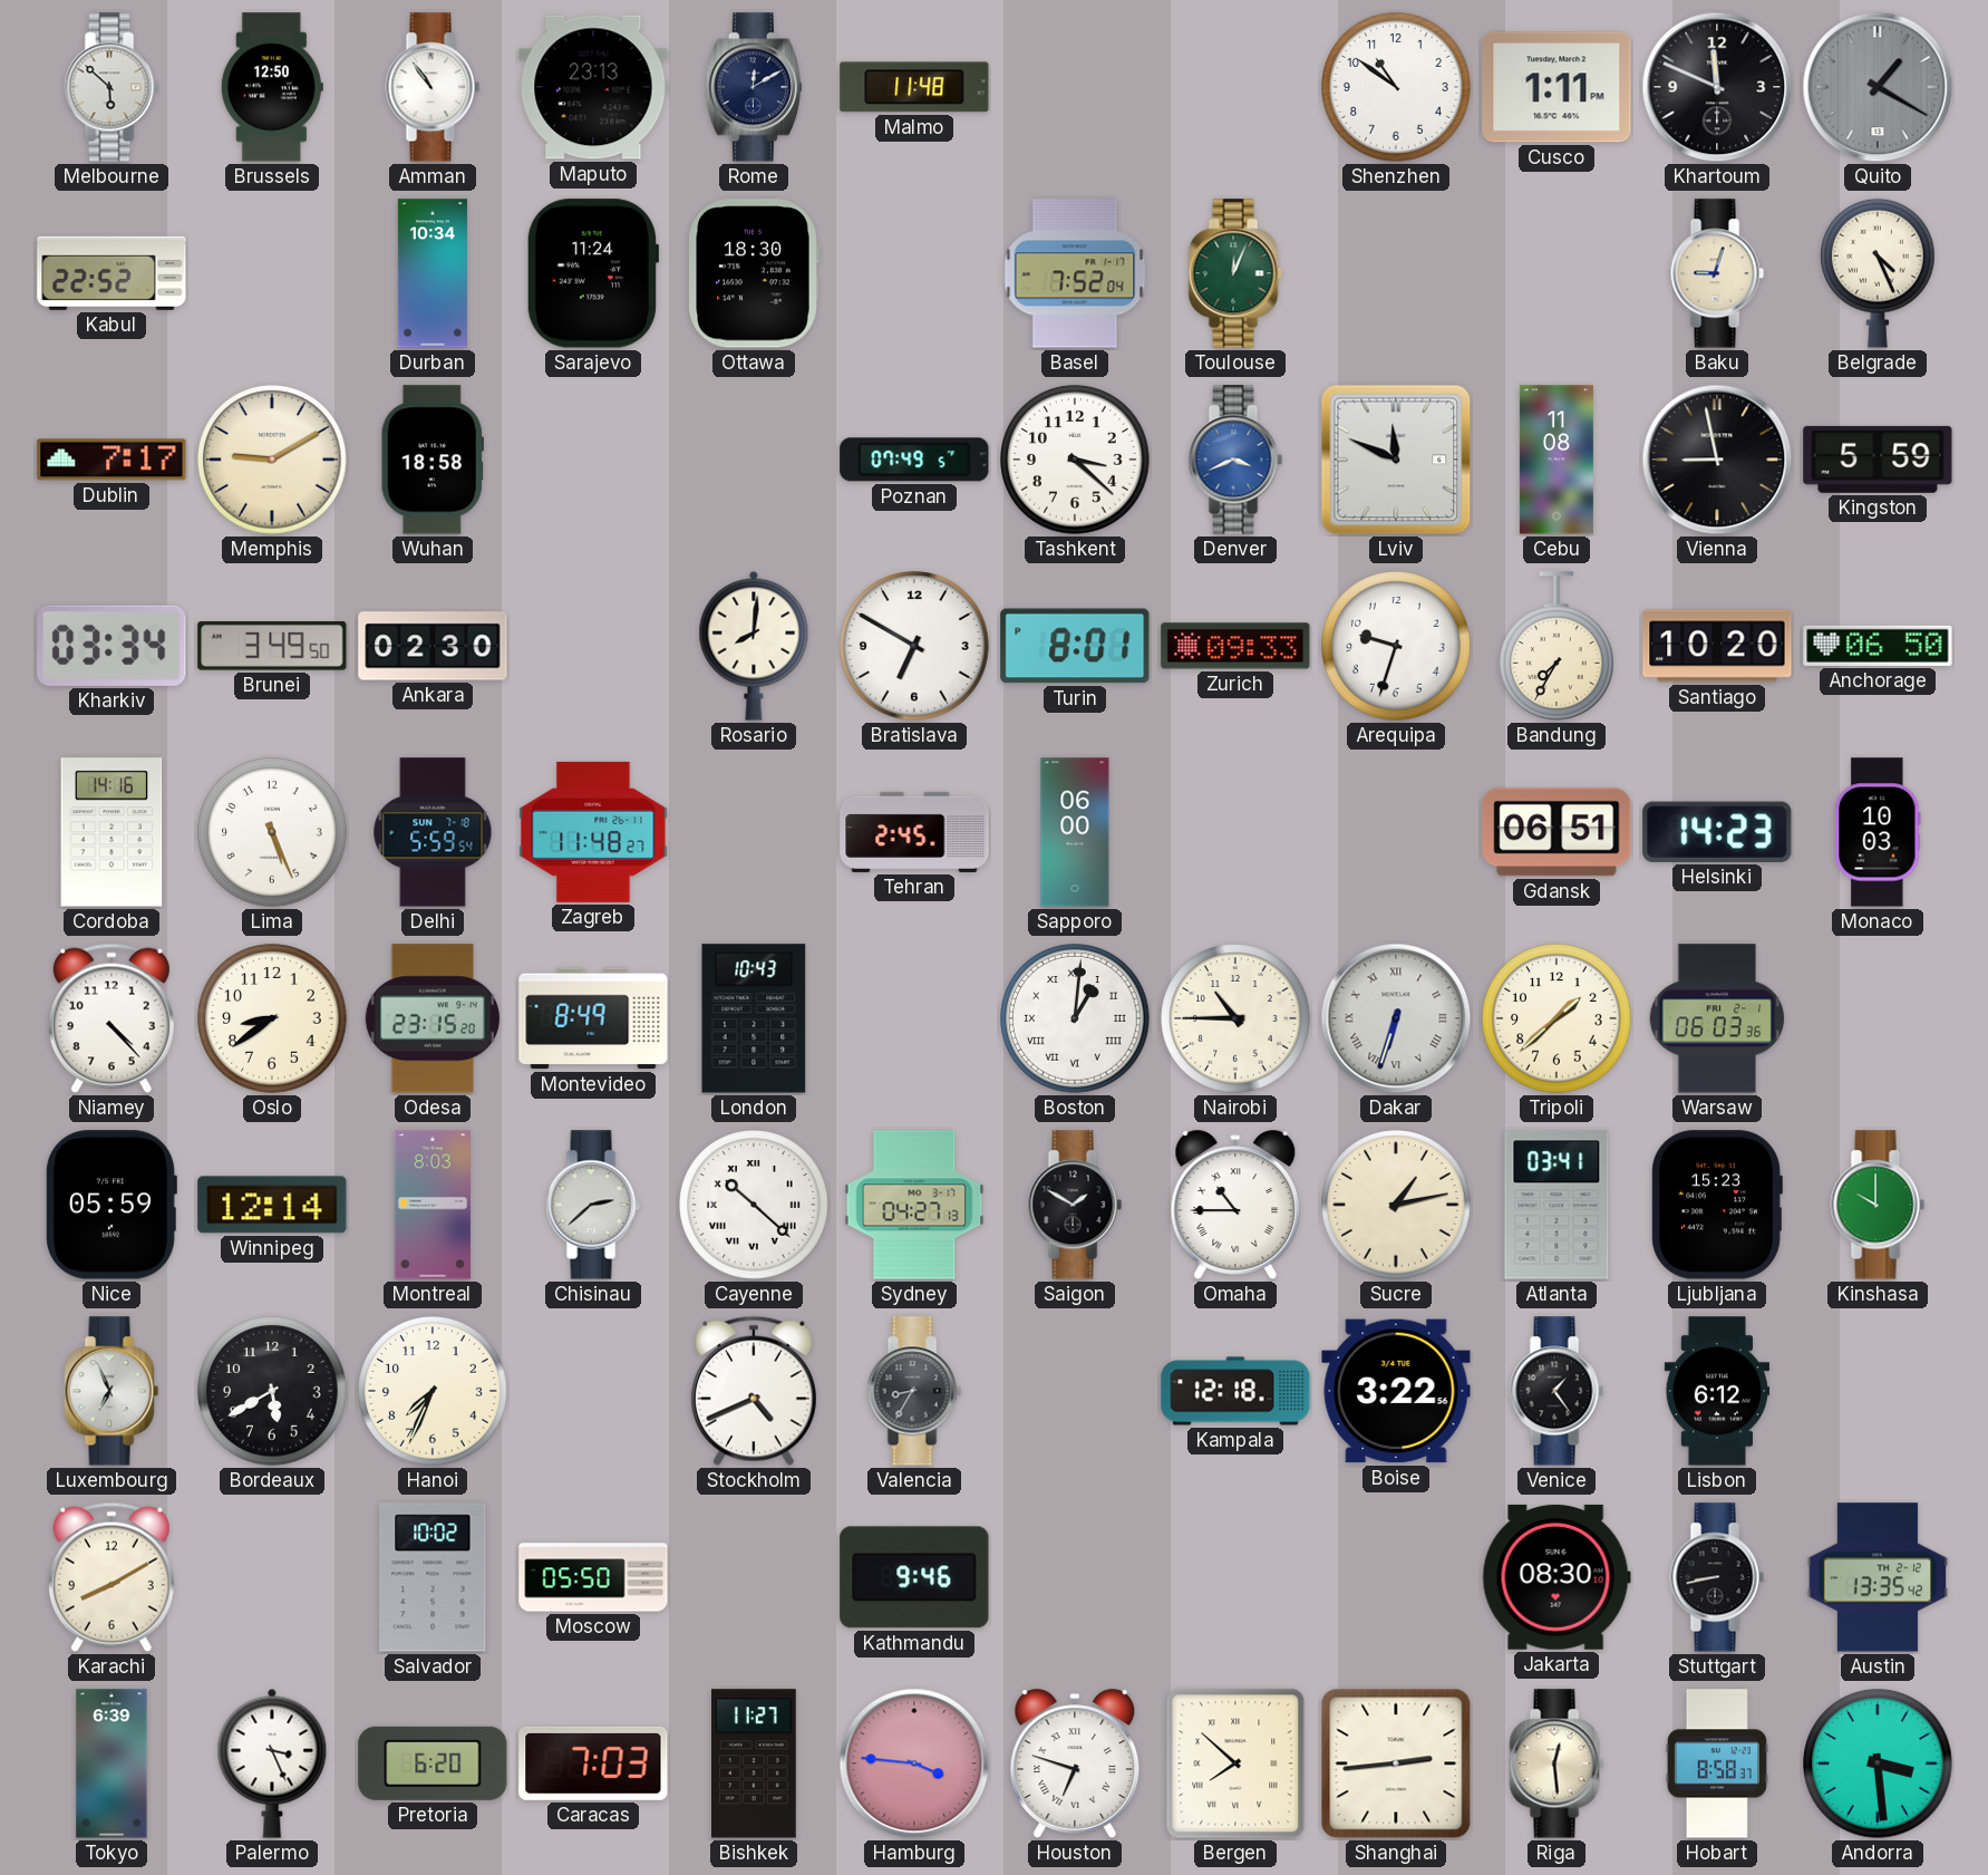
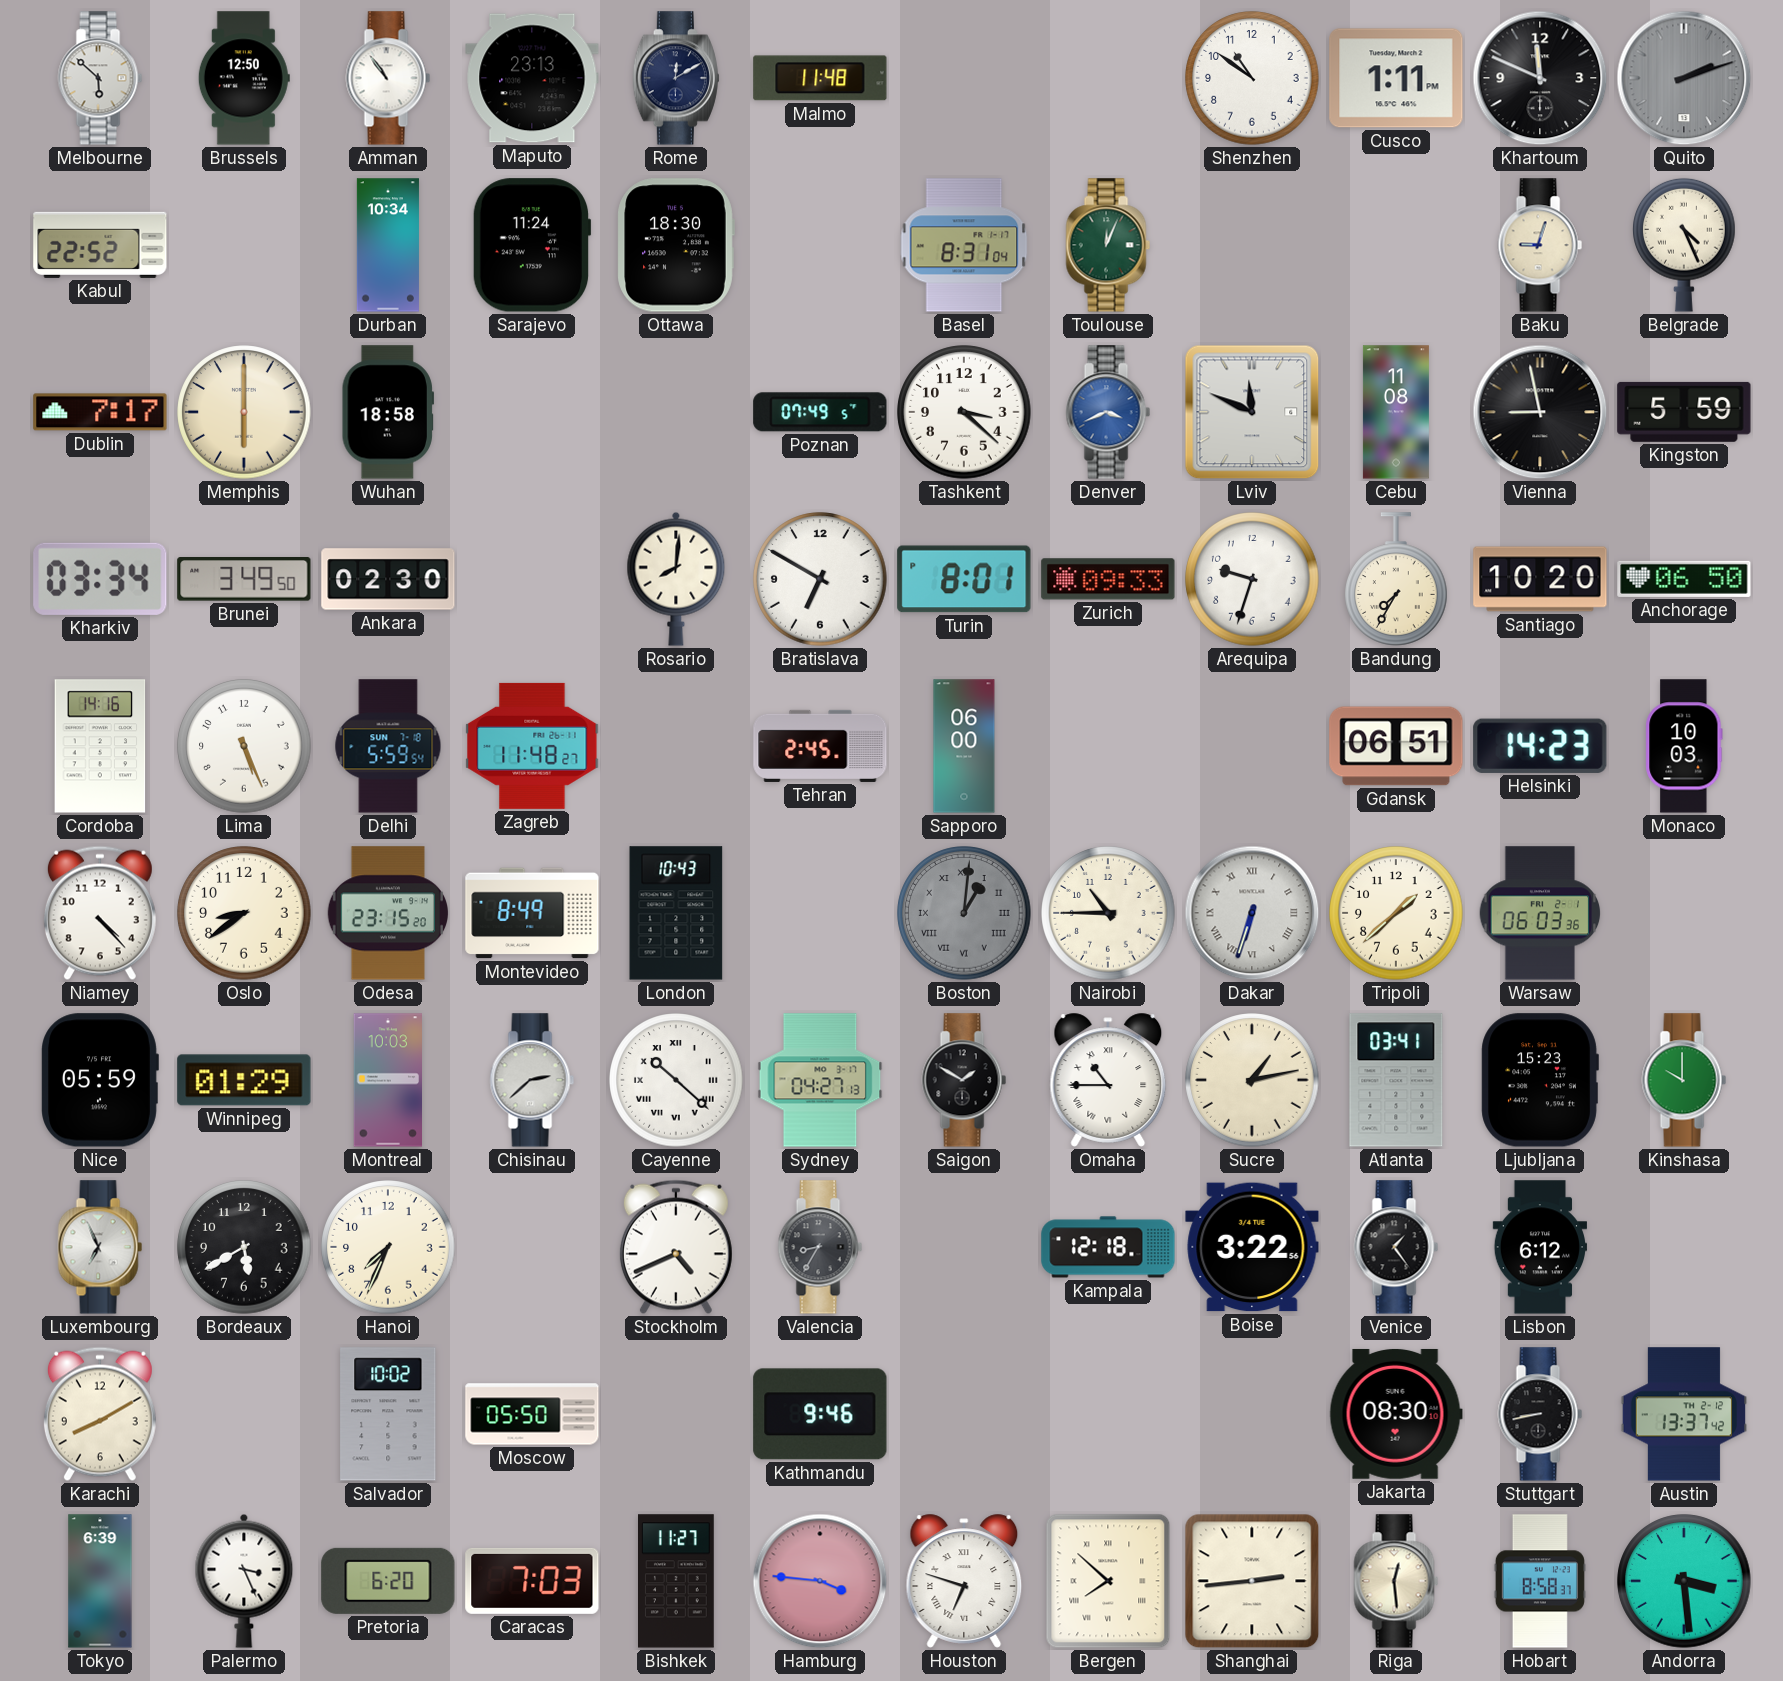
Quito: 1:20 -> 2:12
Basel: 7:52 -> 8:31
Memphis: 9:10 -> 6:00
Boston dial: white -> grey
Winnipeg: 12:14 -> 01:29
Montreal: 8:03 -> 10:03
Austin: 13:35 -> 13:37
